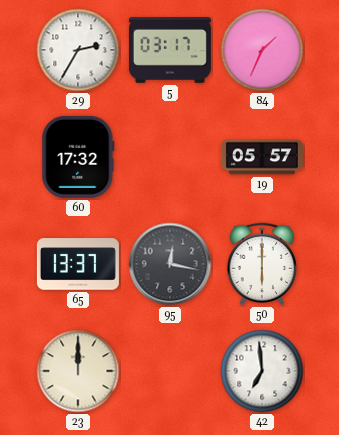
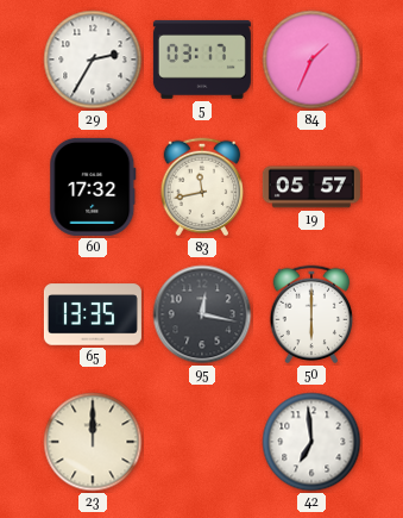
83: none -> 11:43
65: 13:37 -> 13:35
